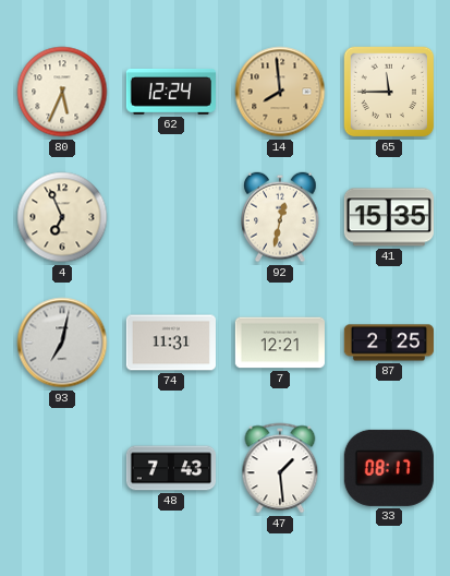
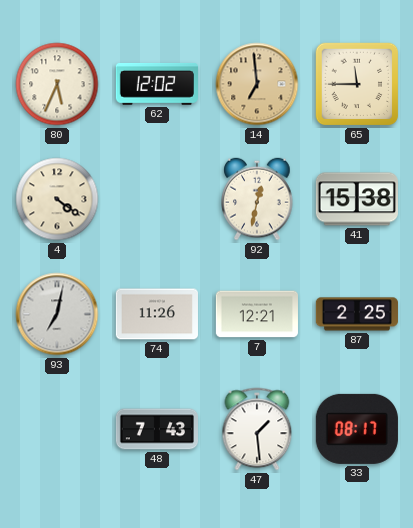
62: 12:24 -> 12:02
14: 7:59 -> 6:59
4: 6:56 -> 4:21
41: 15:35 -> 15:38
74: 11:31 -> 11:26
